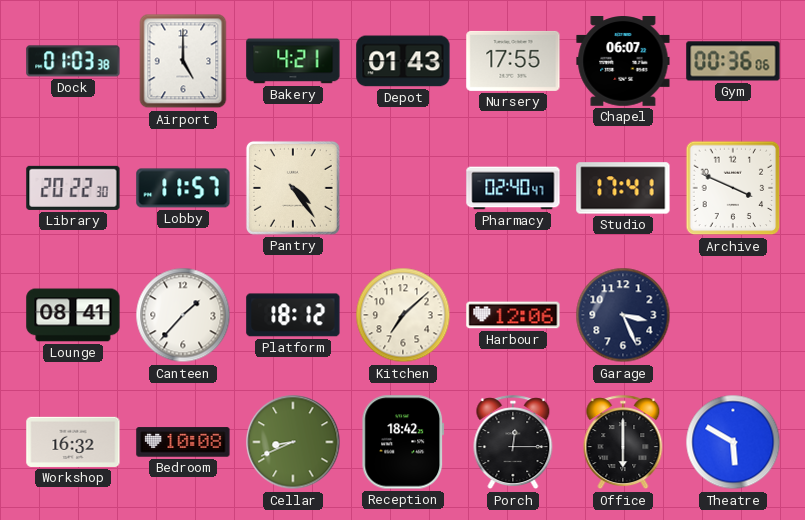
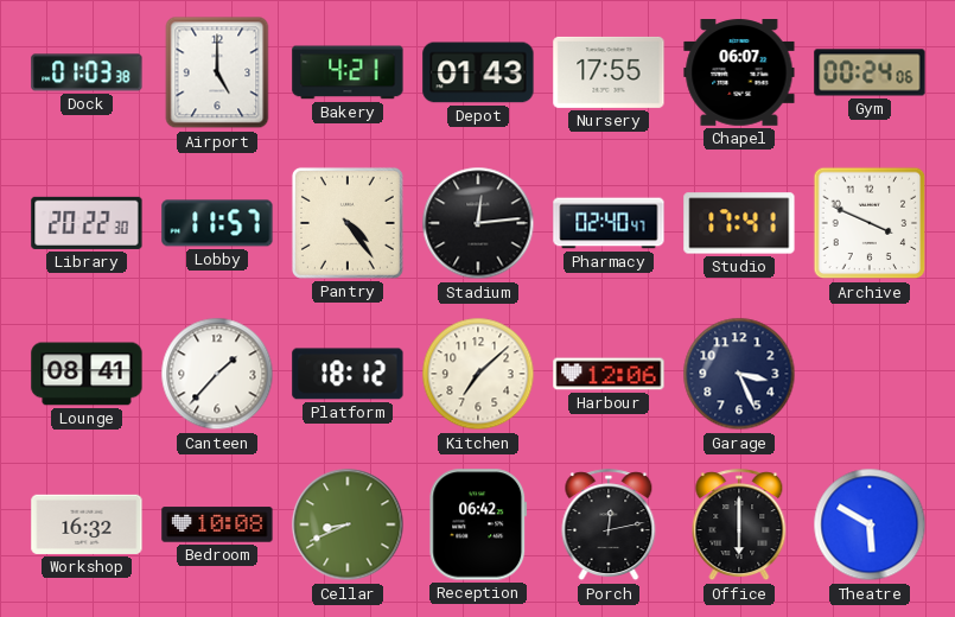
Gym: 00:36 -> 00:24
Stadium: none -> 12:14
Reception: 18:42 -> 06:42
Porch: 12:15 -> 12:13
